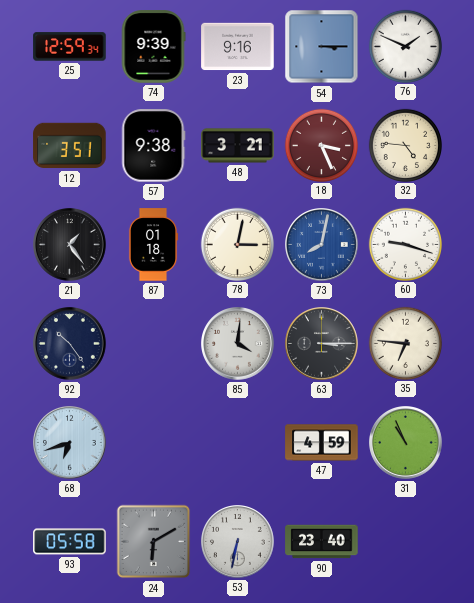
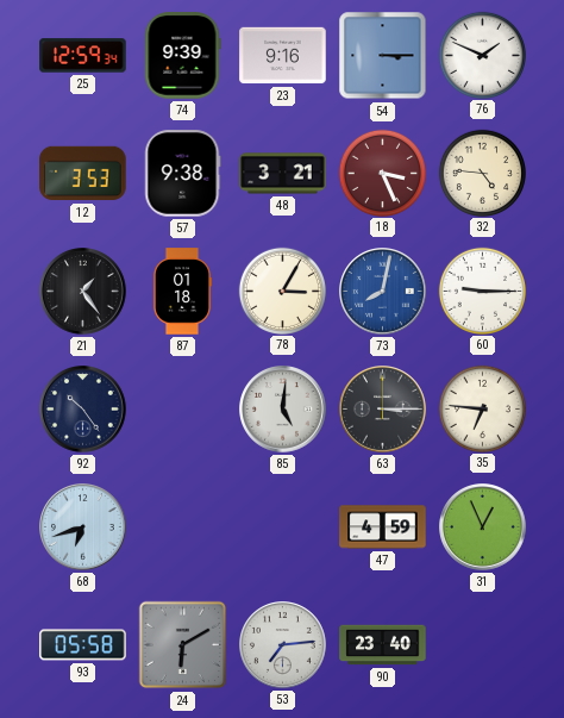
12: 3:51 -> 3:53
78: 3:02 -> 3:05
60: 9:18 -> 9:15
85: 4:01 -> 5:01
31: 10:56 -> 12:56
53: 6:32 -> 7:14
